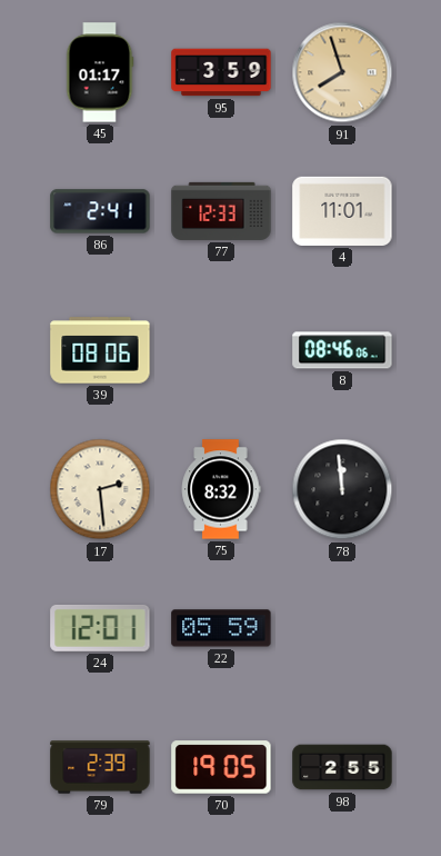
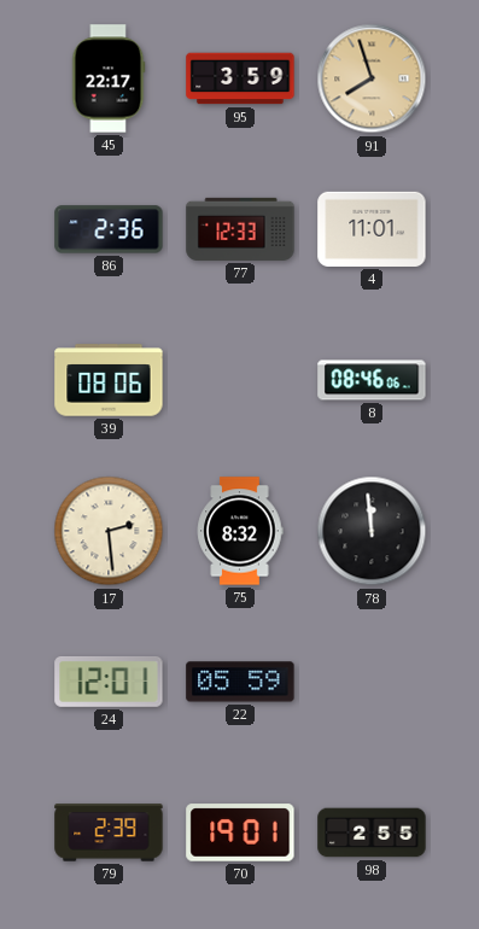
45: 01:17 -> 22:17
86: 2:41 -> 2:36
70: 19:05 -> 19:01
